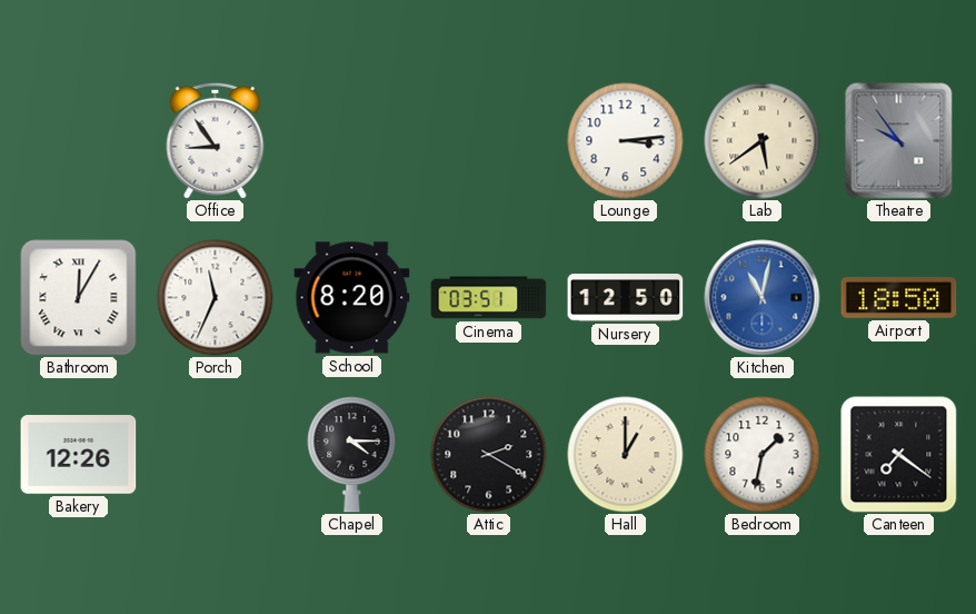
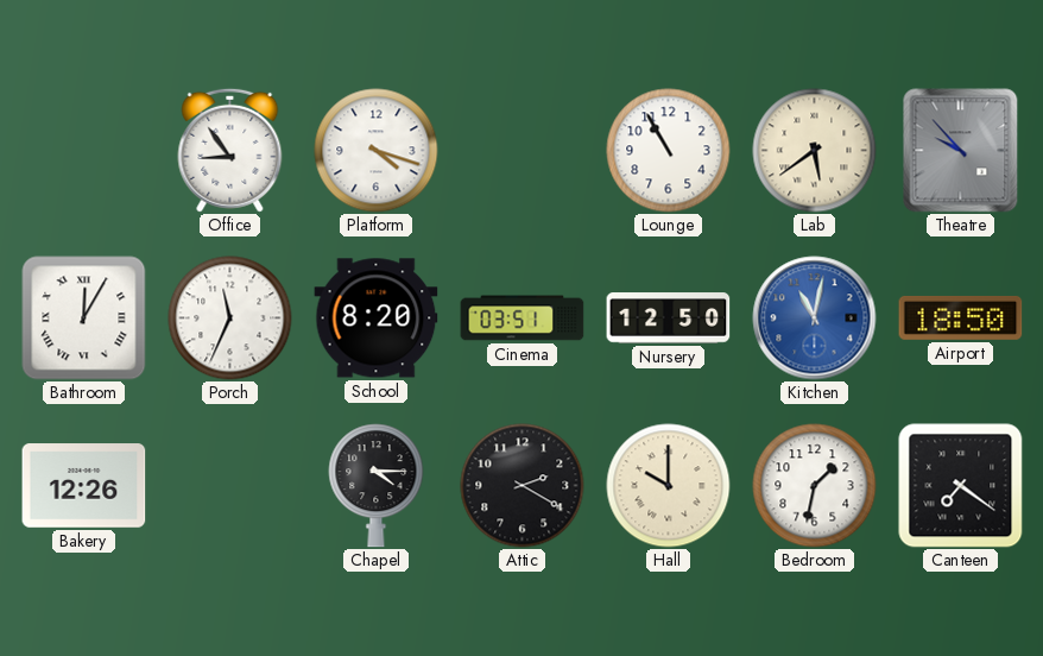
Platform: none -> 4:18
Lounge: 3:14 -> 10:55
Theatre: 9:54 -> 9:53
Hall: 1:00 -> 10:00
